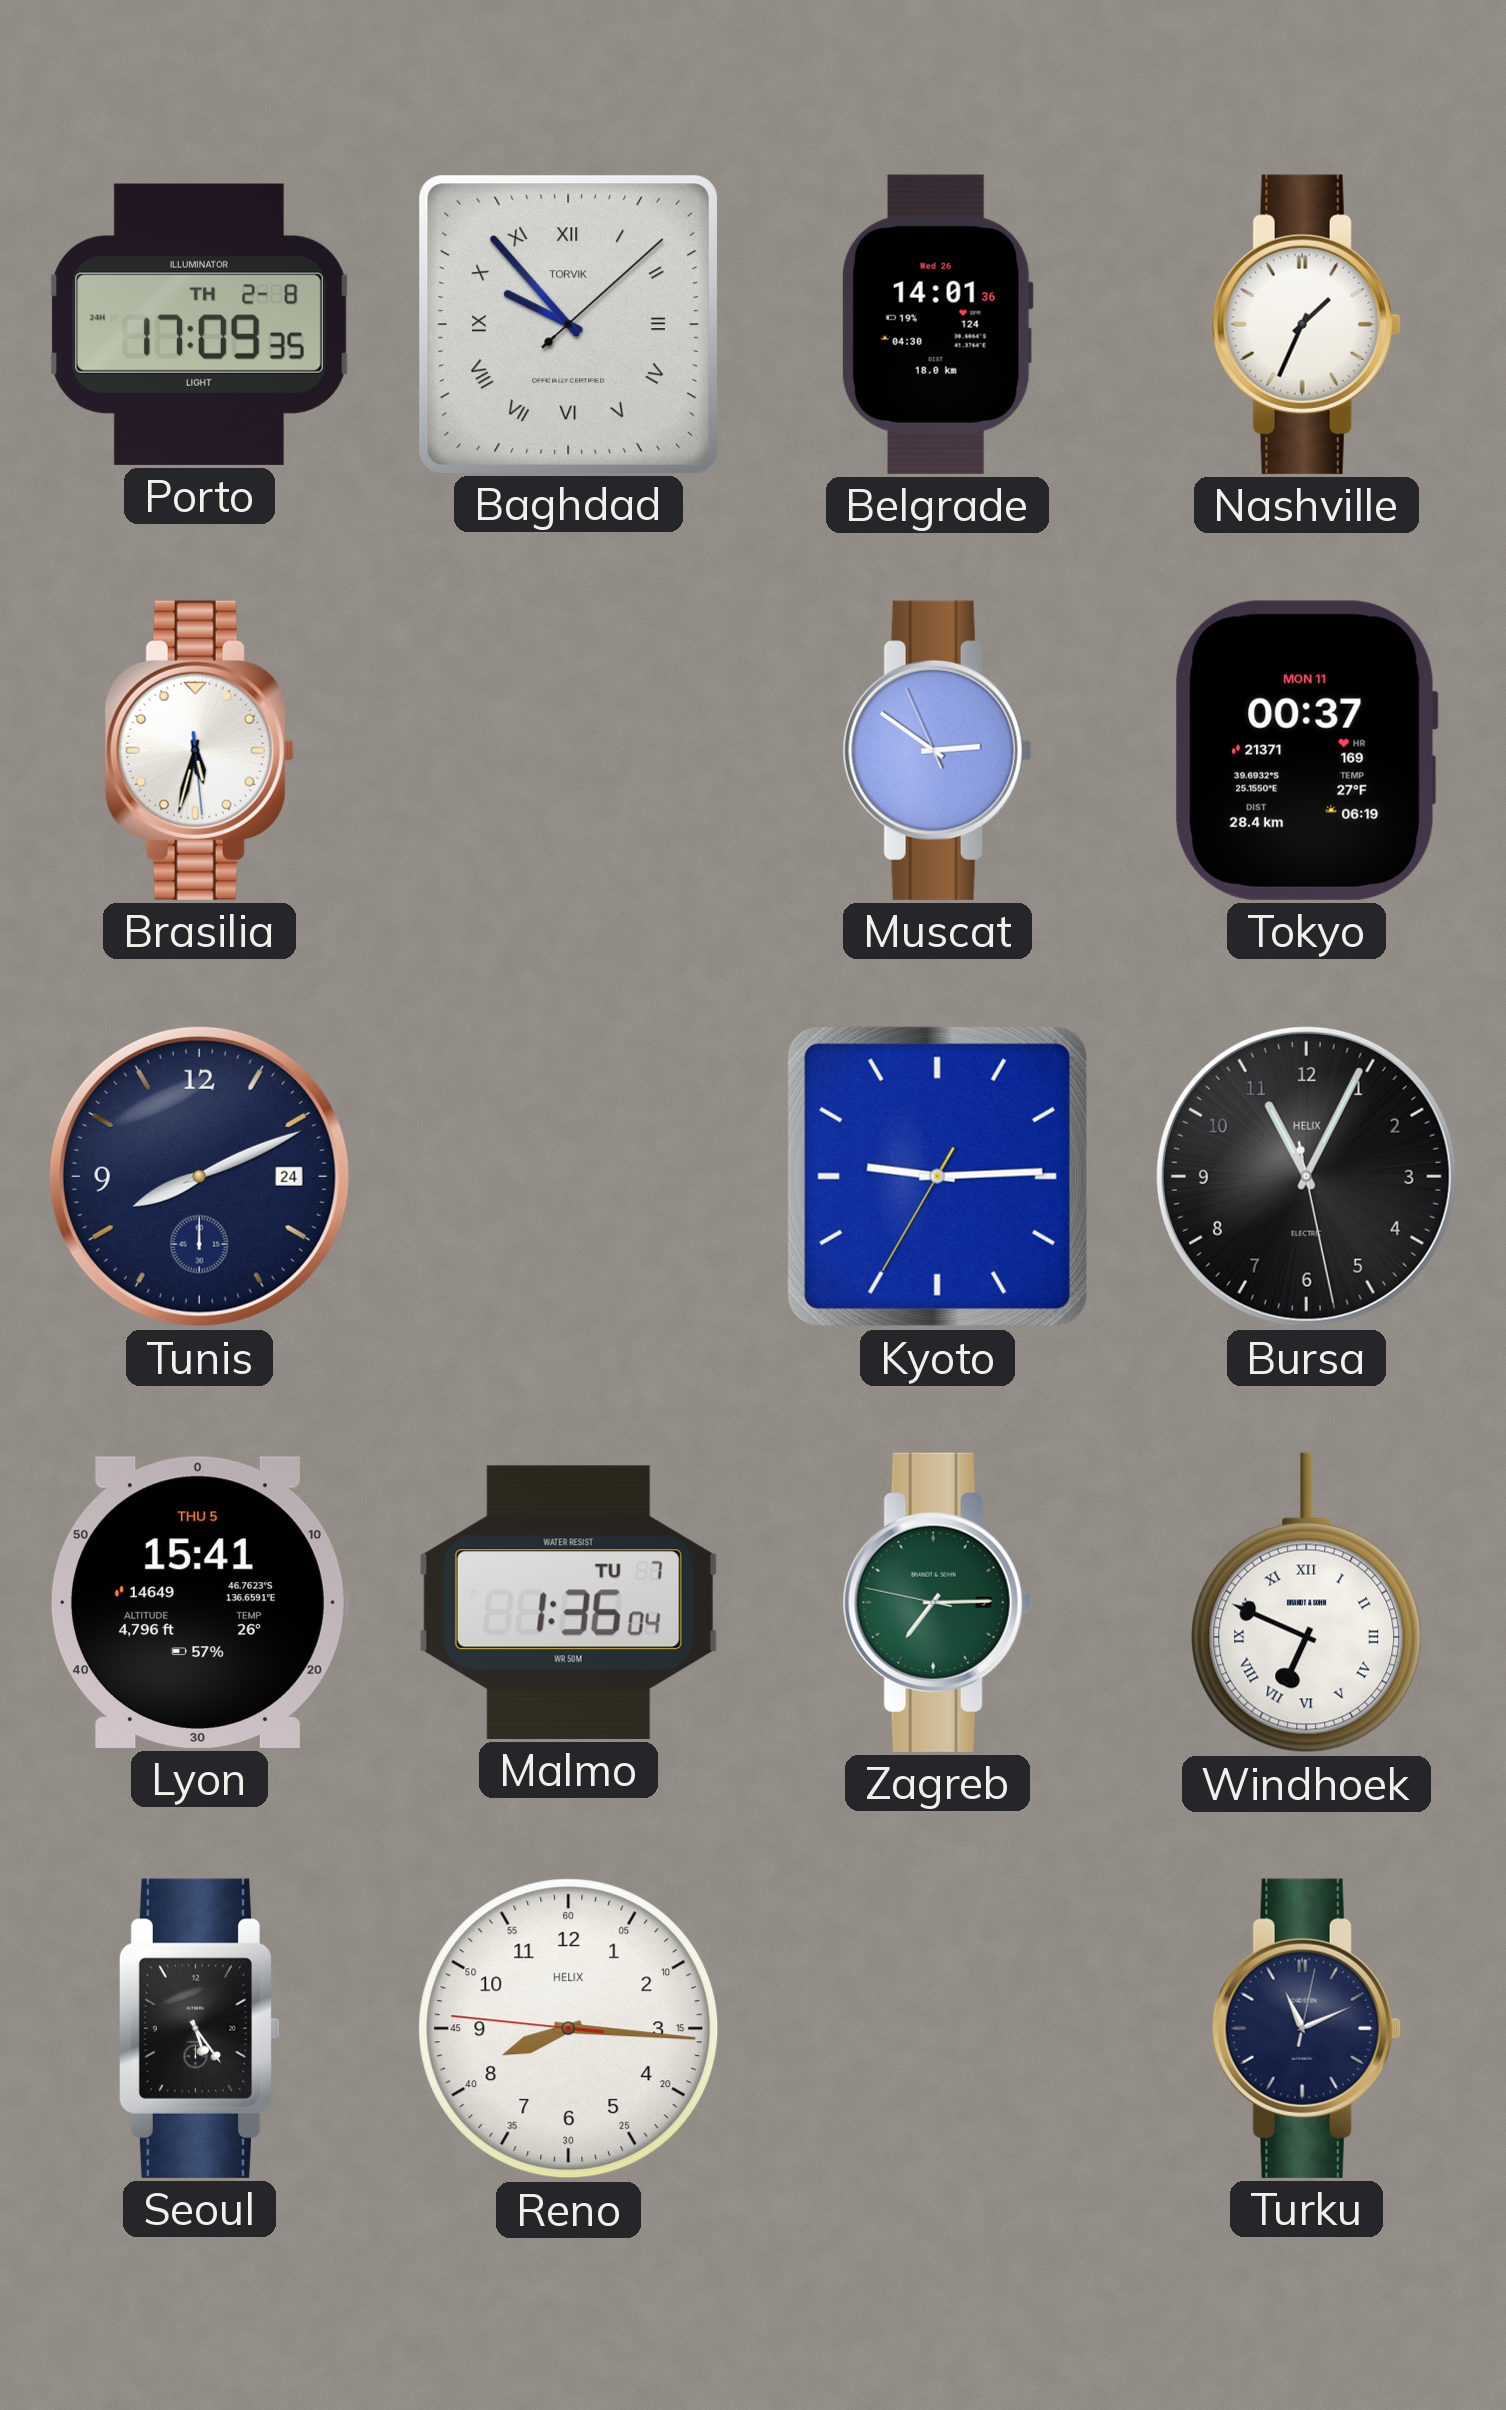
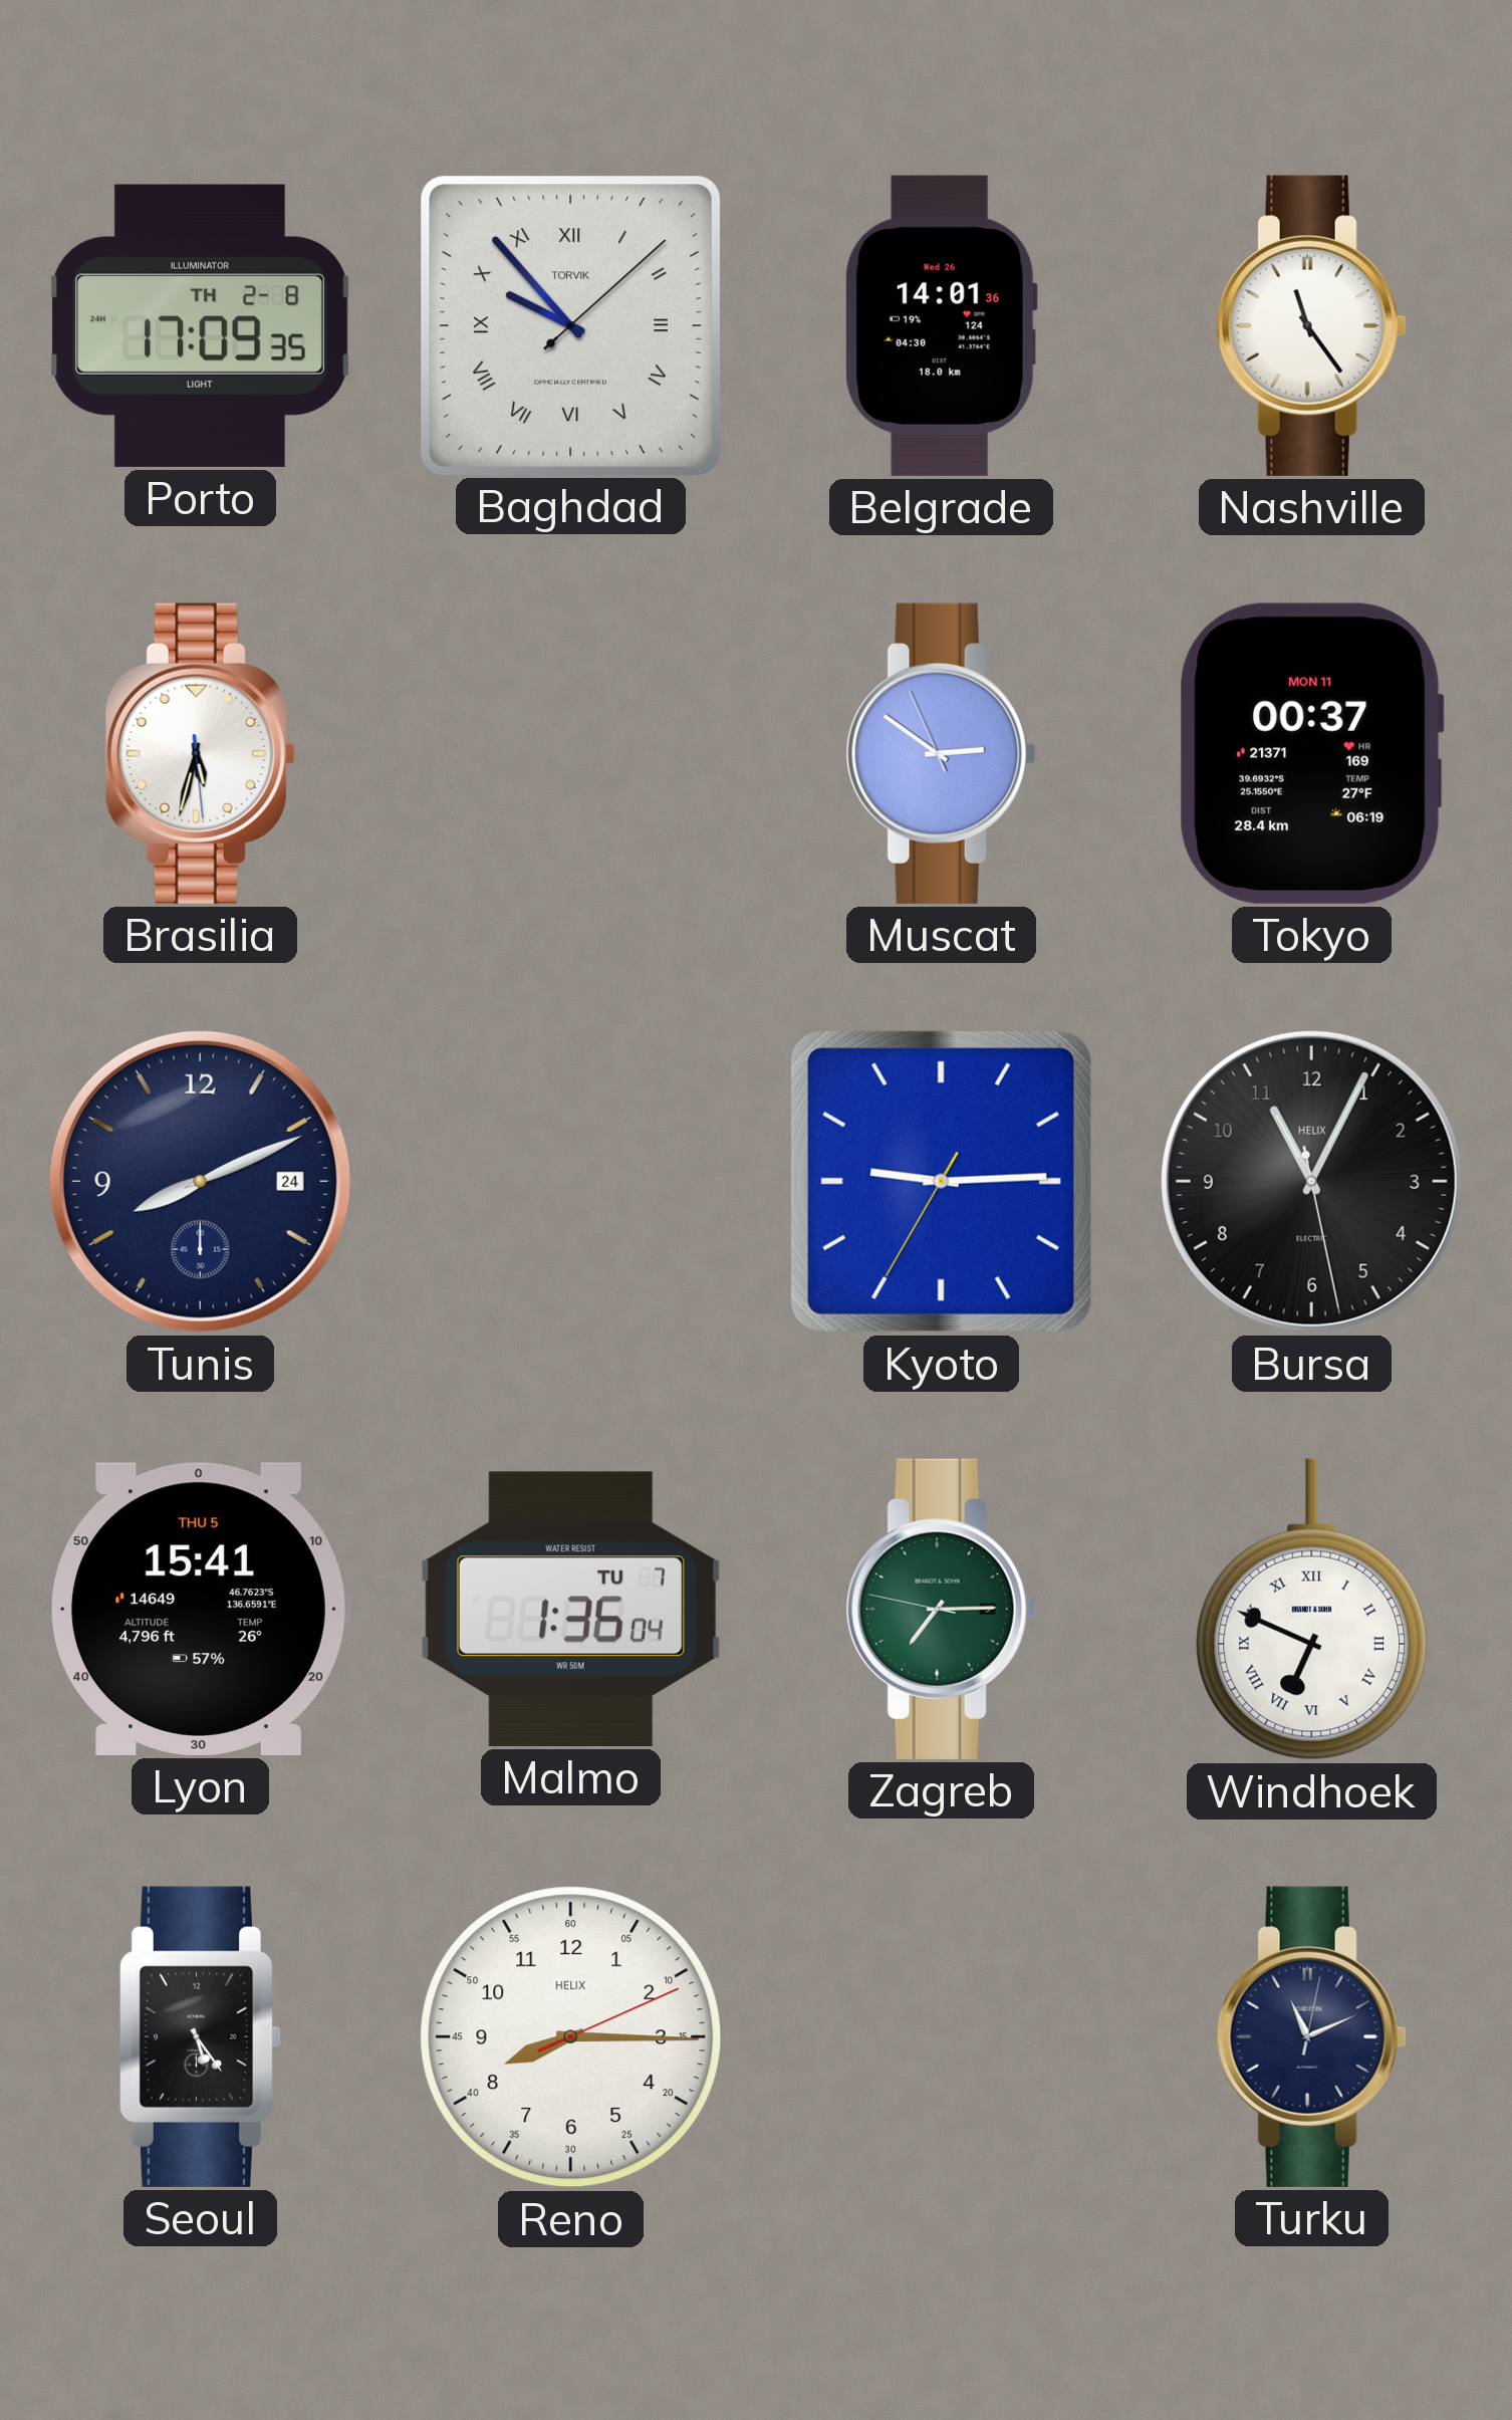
Nashville: 1:34 -> 11:24
Reno: 8:15:46 -> 8:15:11
